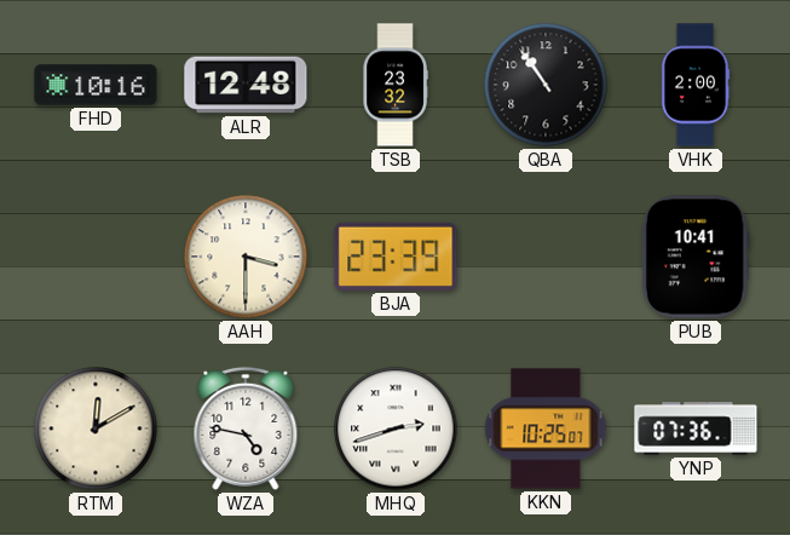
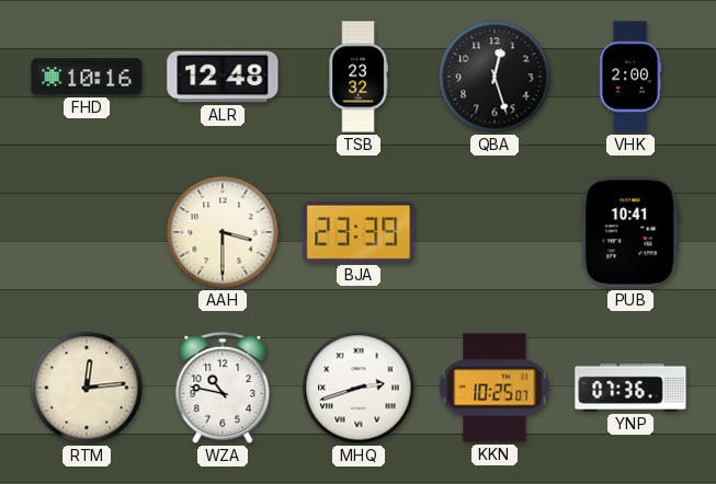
QBA: 10:54 -> 12:27
RTM: 12:10 -> 12:14
WZA: 4:47 -> 10:47
